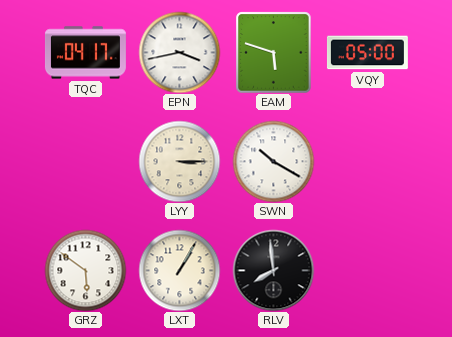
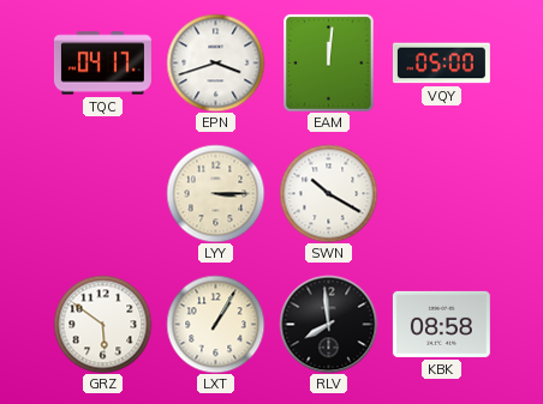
EPN: 3:43 -> 3:42
EAM: 5:48 -> 12:01
KBK: none -> 08:58
